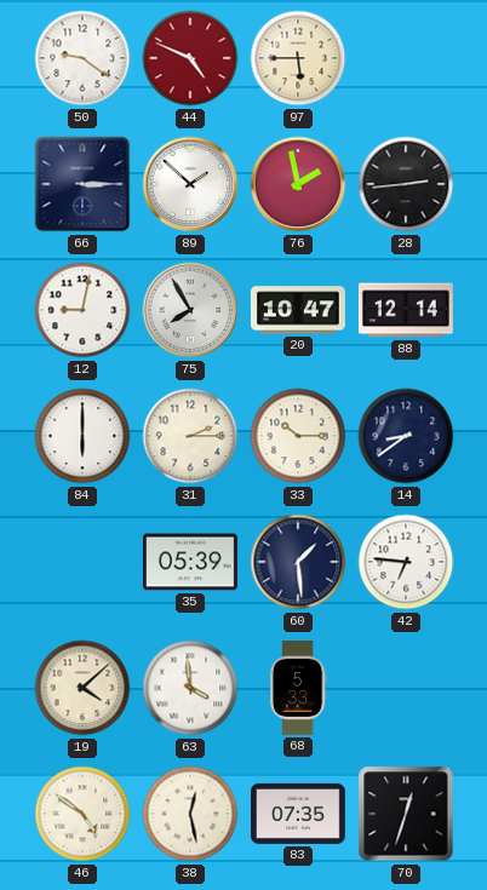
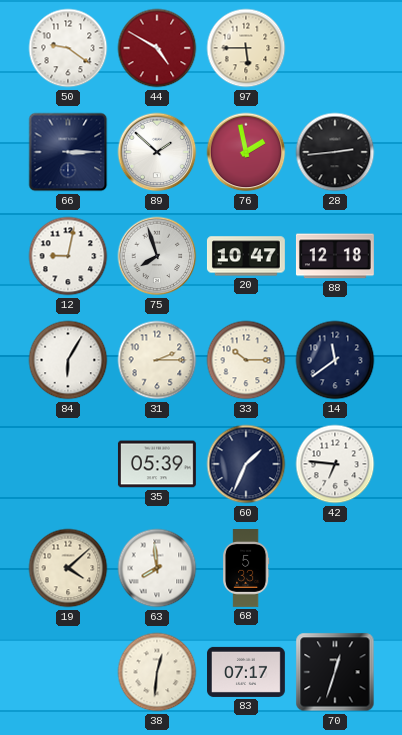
44: 4:49 -> 4:50
75: 7:55 -> 7:57
88: 12:14 -> 12:18
84: 6:00 -> 6:05
14: 8:39 -> 11:39
60: 1:29 -> 1:34
63: 3:59 -> 7:59
46: 4:51 -> none
38: 12:28 -> 12:31
83: 07:35 -> 07:17
